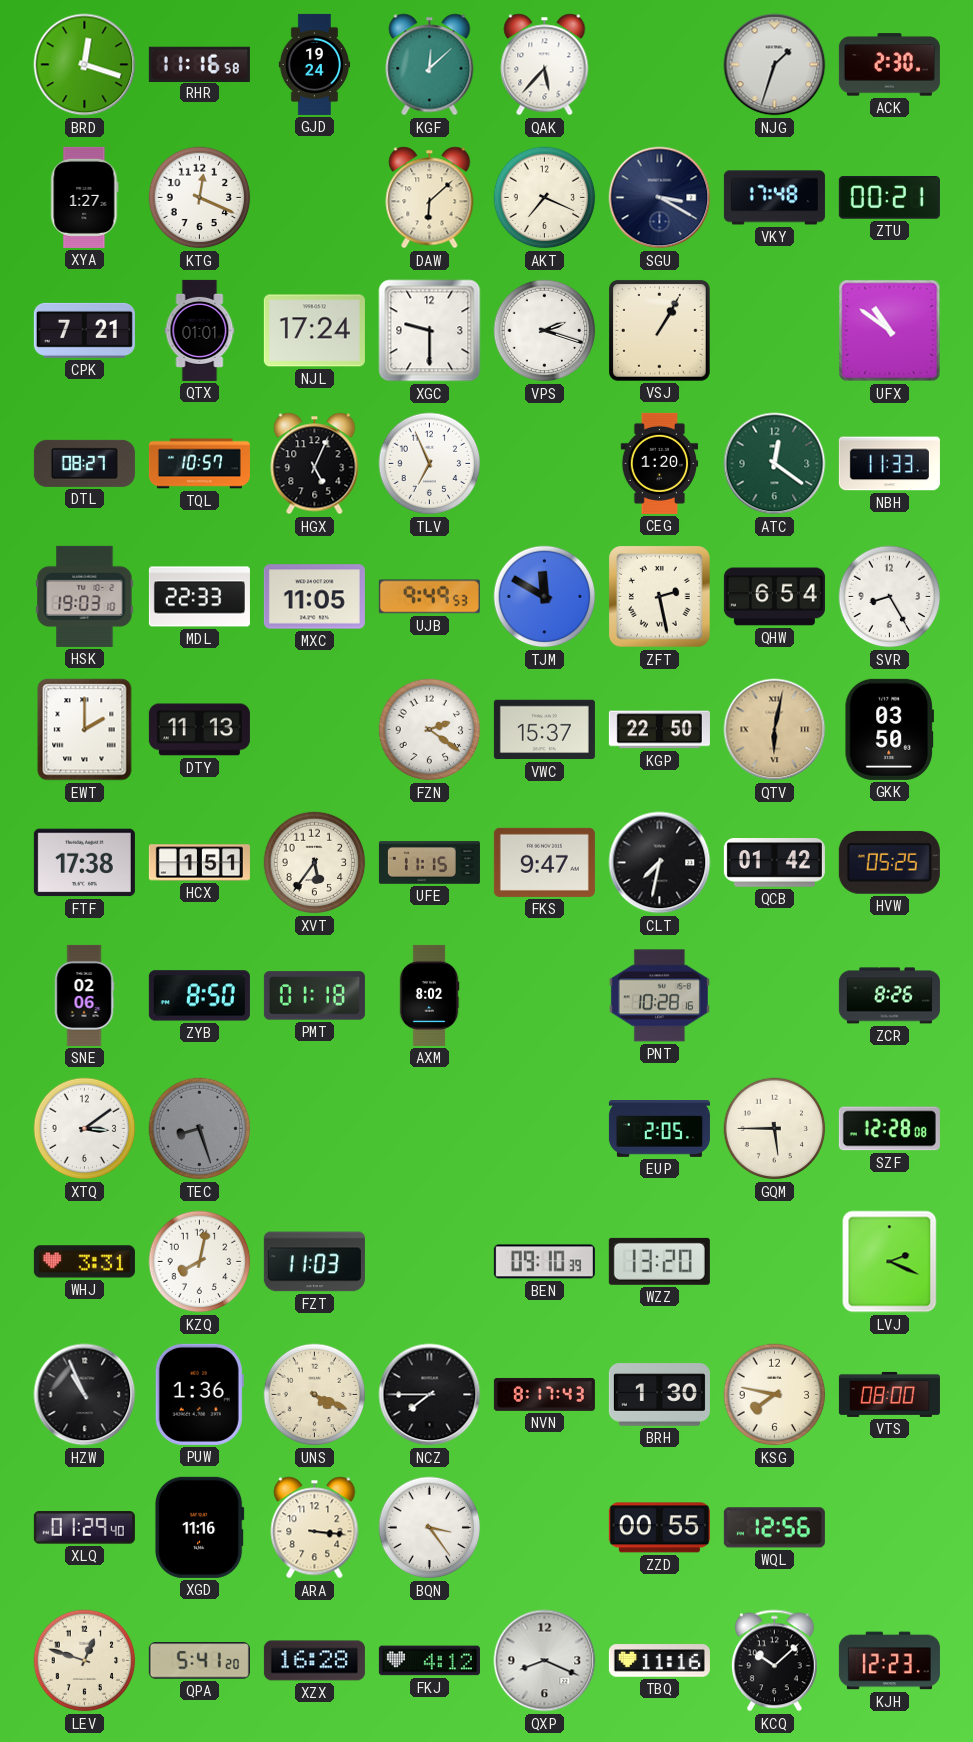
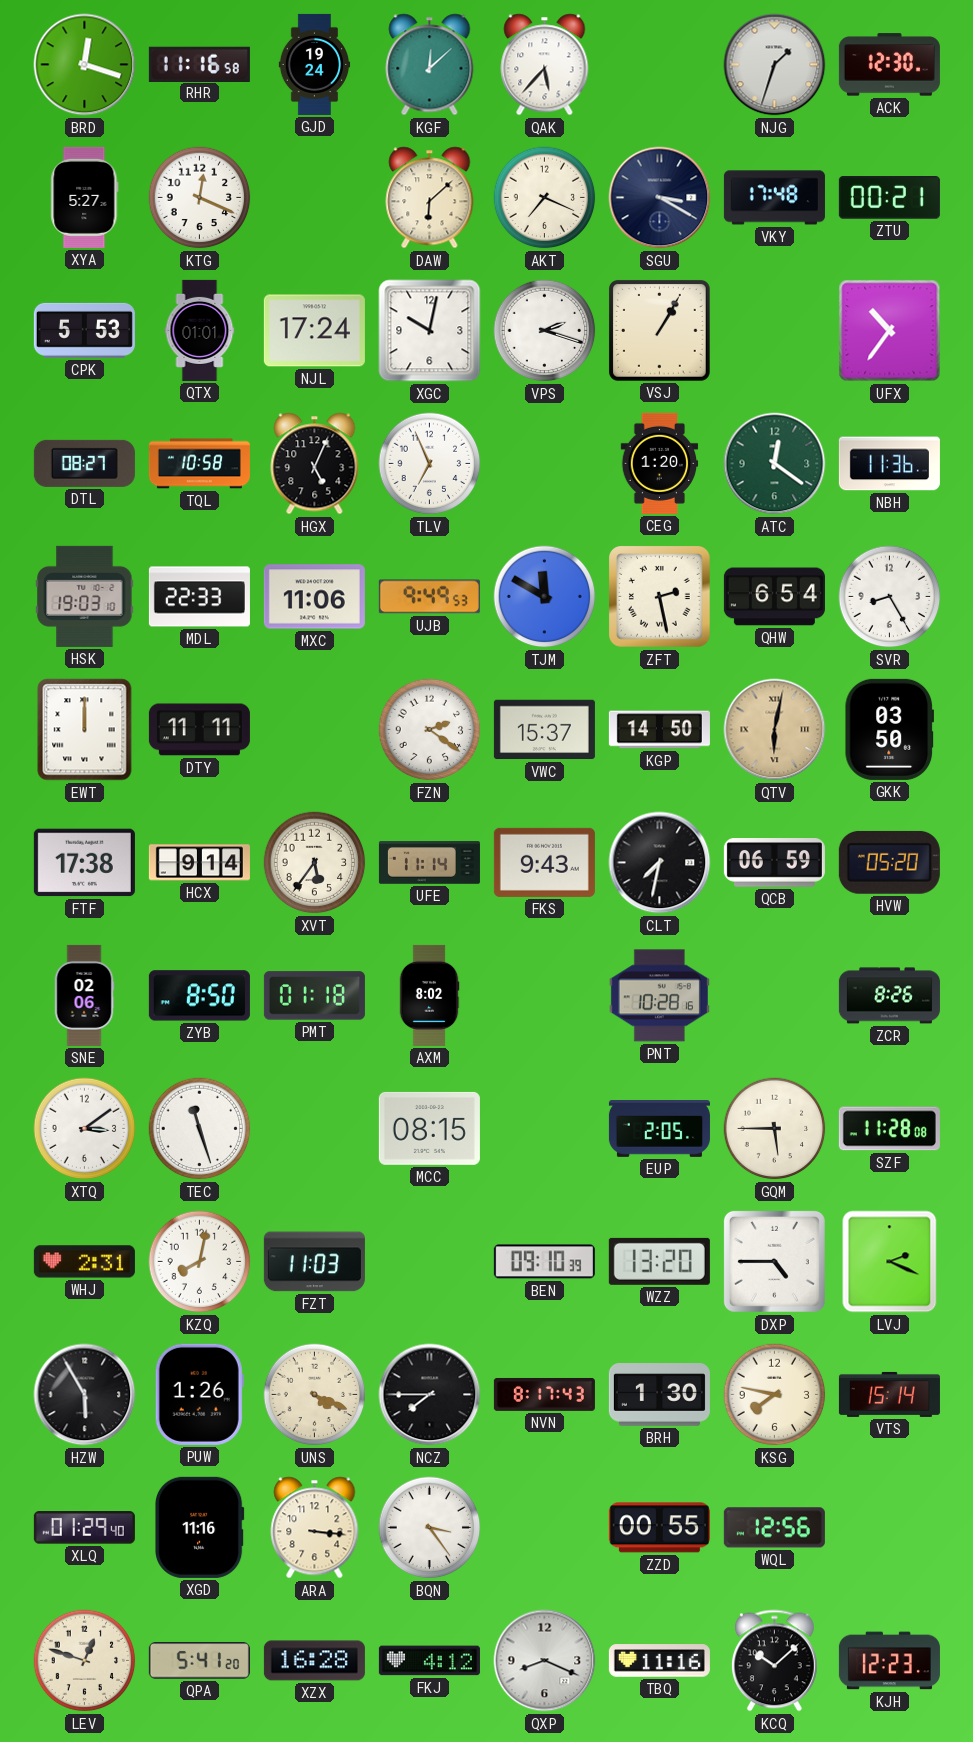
ACK: 2:30 -> 12:30
XYA: 1:27 -> 5:27
CPK: 7:21 -> 5:53
XGC: 9:30 -> 10:02
UFX: 10:51 -> 10:36
TQL: 10:57 -> 10:58
NBH: 11:33 -> 11:36
MXC: 11:05 -> 11:06
EWT: 2:00 -> 12:00
DTY: 11:13 -> 11:11
KGP: 22:50 -> 14:50
HCX: 1:51 -> 9:14
UFE: 11:15 -> 11:14
FKS: 9:47 -> 9:43
QCB: 01:42 -> 06:59
HVW: 05:25 -> 05:20
TEC: 8:27 -> 11:27
TEC dial: grey -> white
MCC: none -> 08:15
SZF: 12:28 -> 11:28
WHJ: 3:31 -> 2:31
DXP: none -> 4:45
HZW: 10:56 -> 5:55
PUW: 1:36 -> 1:26
VTS: 08:00 -> 15:14
